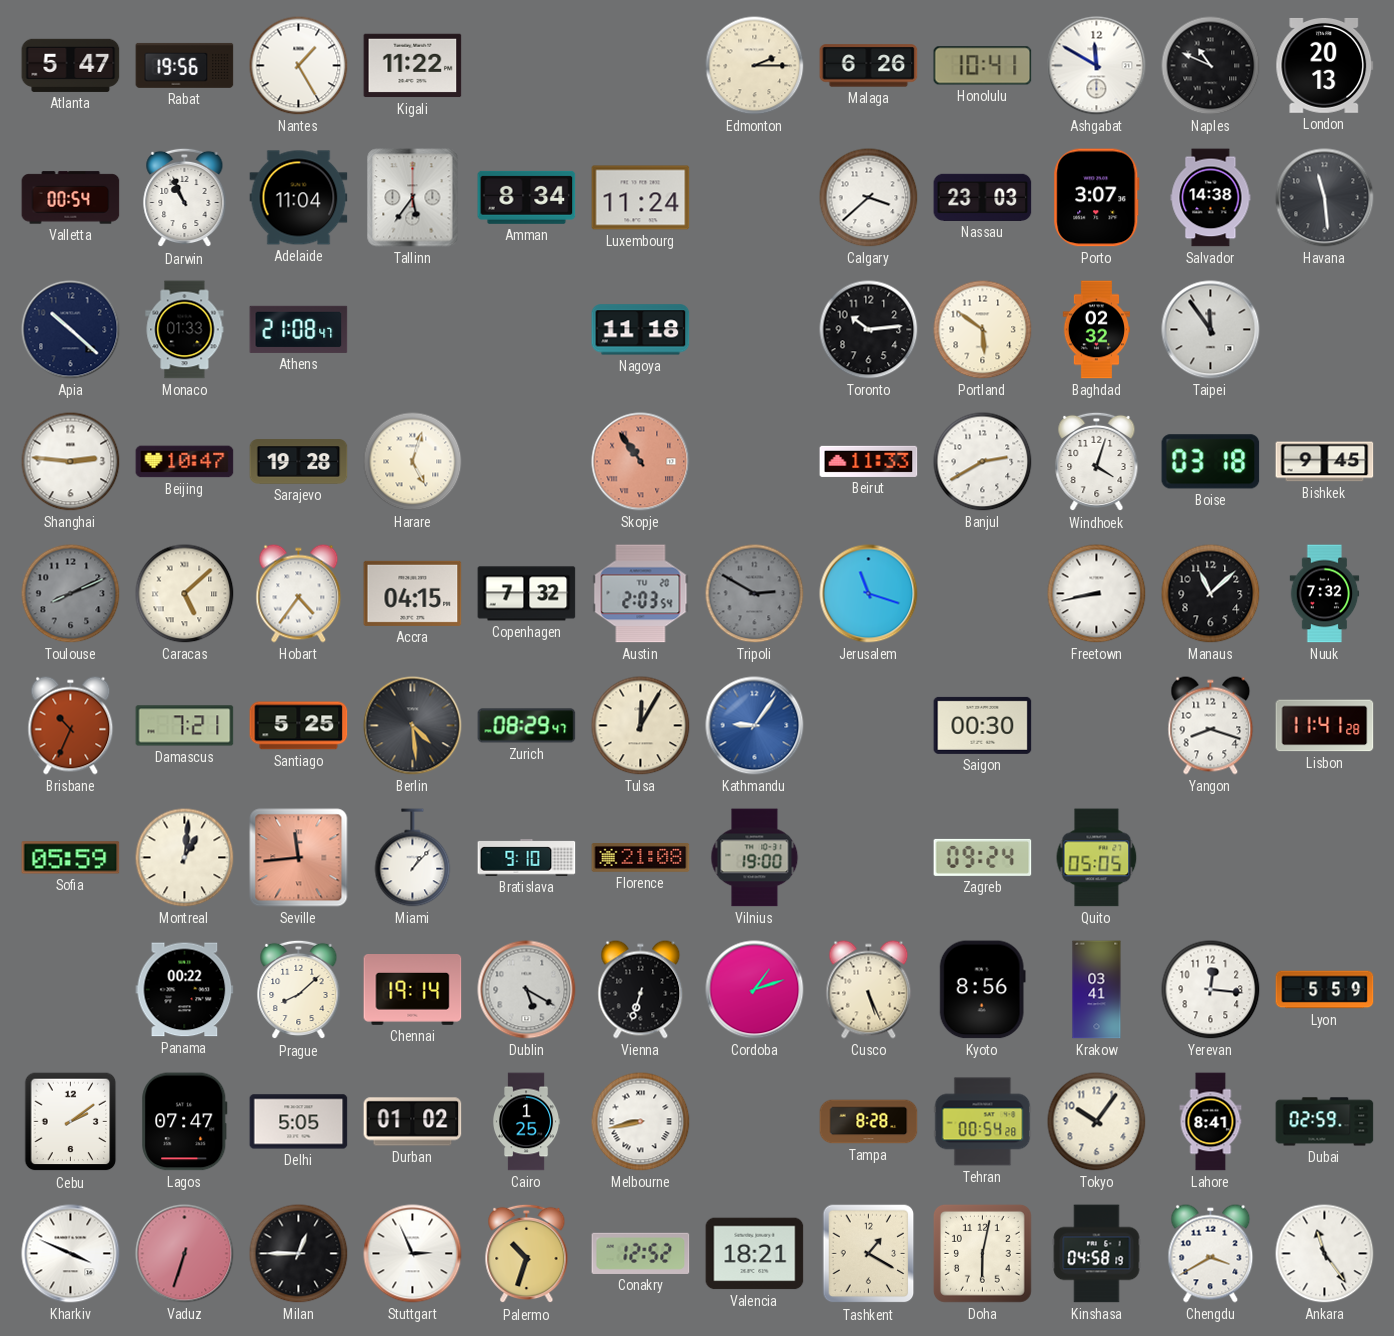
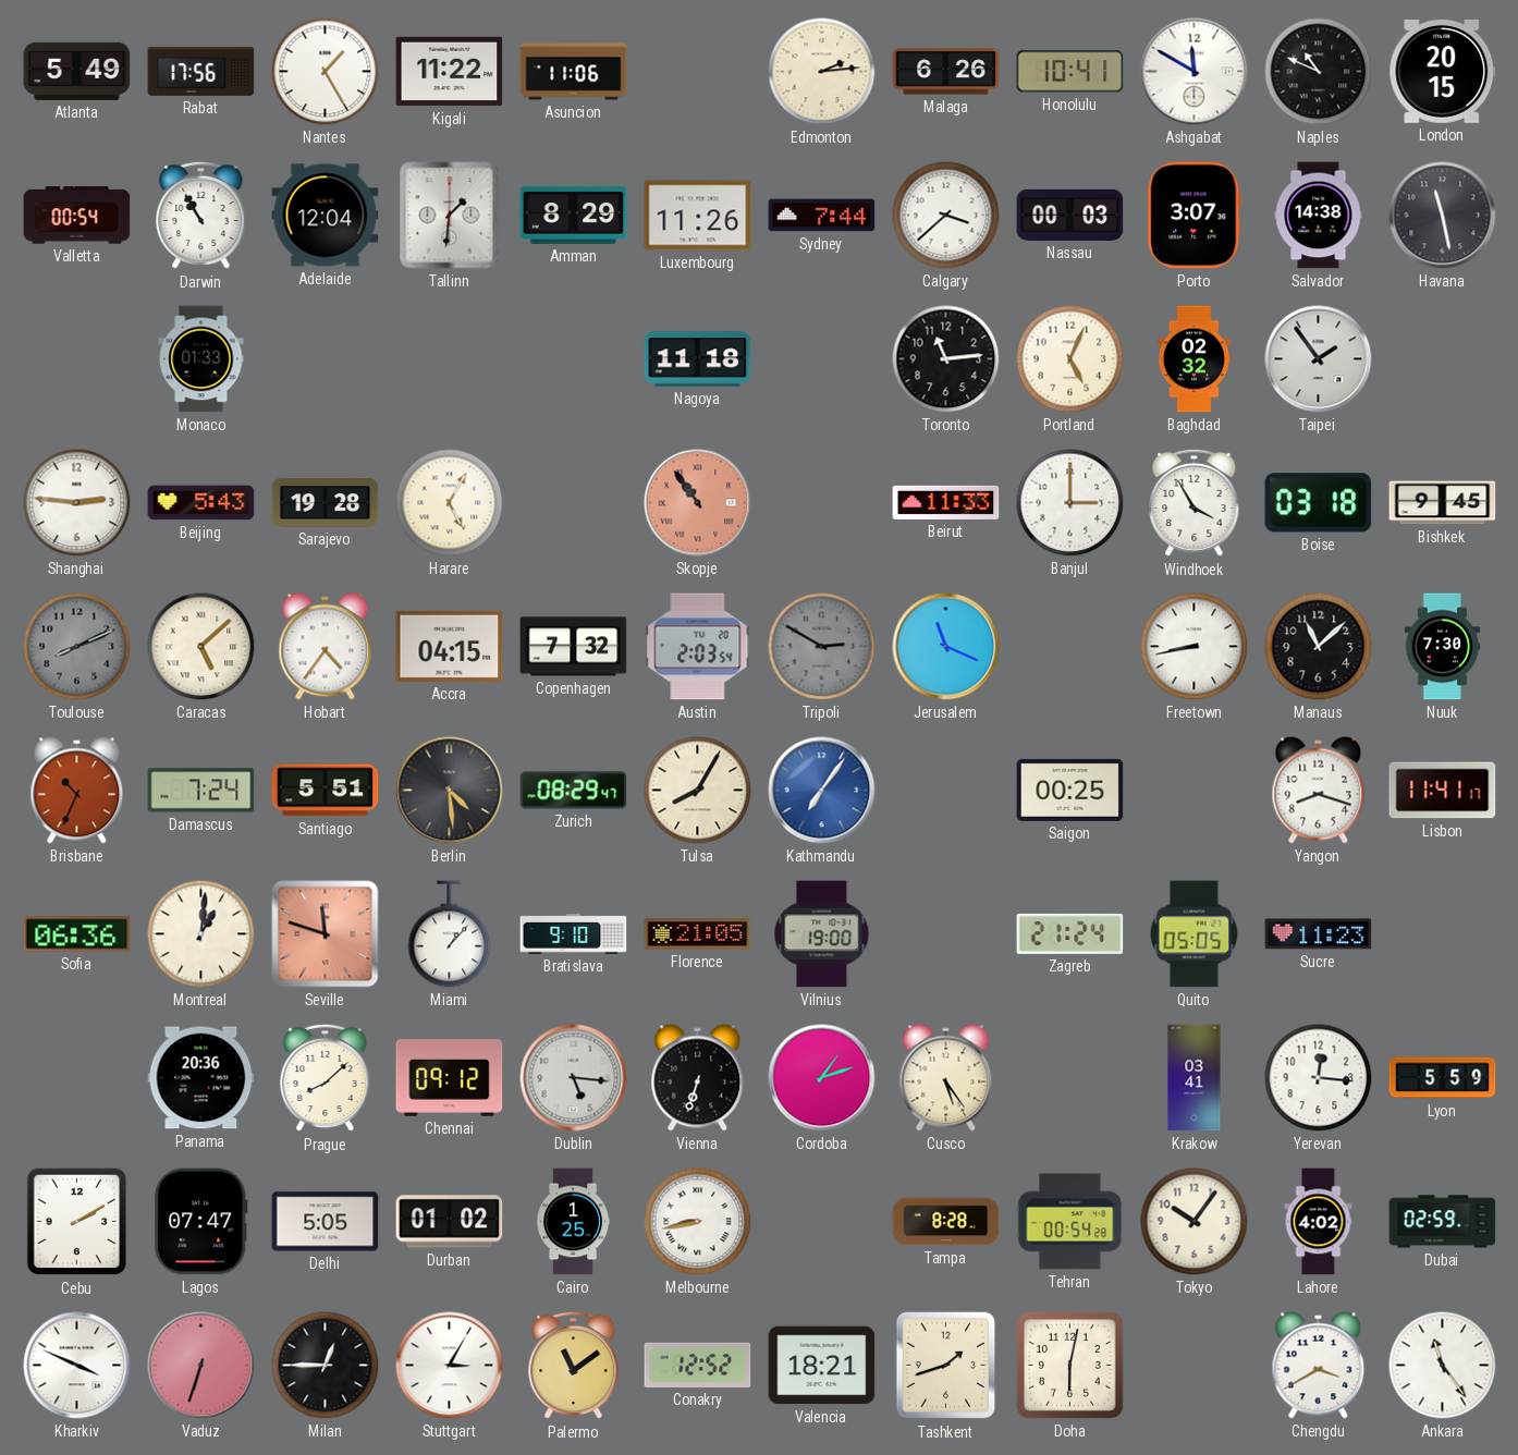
Atlanta: 5:47 -> 5:49
Rabat: 19:56 -> 17:56
Asuncion: none -> 11:06
Edmonton: 2:15 -> 2:14
London: 20:13 -> 20:15
Darwin: 10:56 -> 10:55
Adelaide: 11:04 -> 12:04
Tallinn: 5:36 -> 1:31
Amman: 8:34 -> 8:29
Luxembourg: 11:24 -> 11:26
Sydney: none -> 7:44
Nassau: 23:03 -> 00:03
Havana: 11:29 -> 11:28
Apia: 10:22 -> none
Athens: 21:08 -> none
Toronto: 10:14 -> 11:14
Portland: 5:51 -> 5:04
Taipei: 11:54 -> 1:54
Beijing: 10:47 -> 5:43
Harare: 5:03 -> 5:05
Banjul: 2:40 -> 3:00
Windhoek: 4:03 -> 3:55
Jerusalem: 11:18 -> 11:19
Nuuk: 7:32 -> 7:30
Damascus: 7:21 -> 7:24
Santiago: 5:25 -> 5:51
Tulsa: 12:05 -> 8:05
Kathmandu: 9:06 -> 7:06
Saigon: 00:30 -> 00:25
Lisbon: 11:41:28 -> 11:41:17
Sofia: 05:59 -> 06:36
Seville: 11:44 -> 11:48
Florence: 21:08 -> 21:05
Zagreb: 09:24 -> 21:24
Sucre: none -> 11:23
Panama: 00:22 -> 20:36
Chennai: 19:14 -> 09:12
Dublin: 5:20 -> 5:16
Cusco: 5:26 -> 5:24
Kyoto: 8:56 -> none
Cebu: 2:09 -> 2:10
Lahore: 8:41 -> 4:02
Stuttgart: 2:56 -> 3:05
Palermo: 10:33 -> 11:09
Tashkent: 1:20 -> 1:42
Kinshasa: 04:58 -> none
